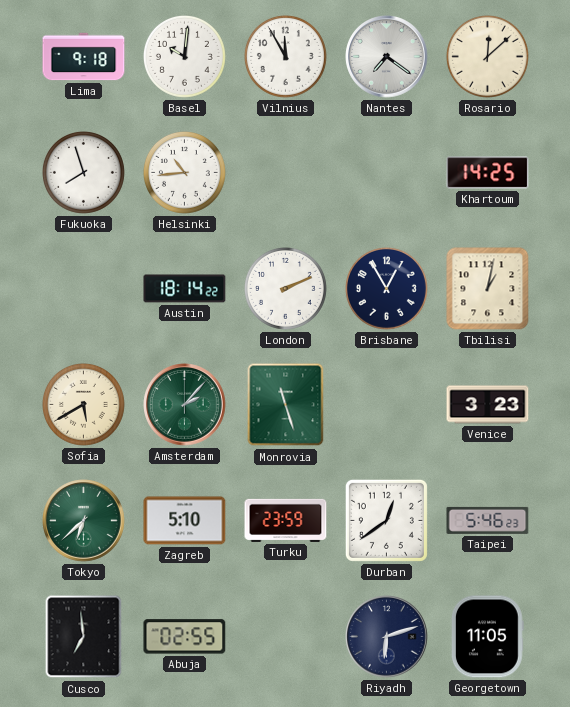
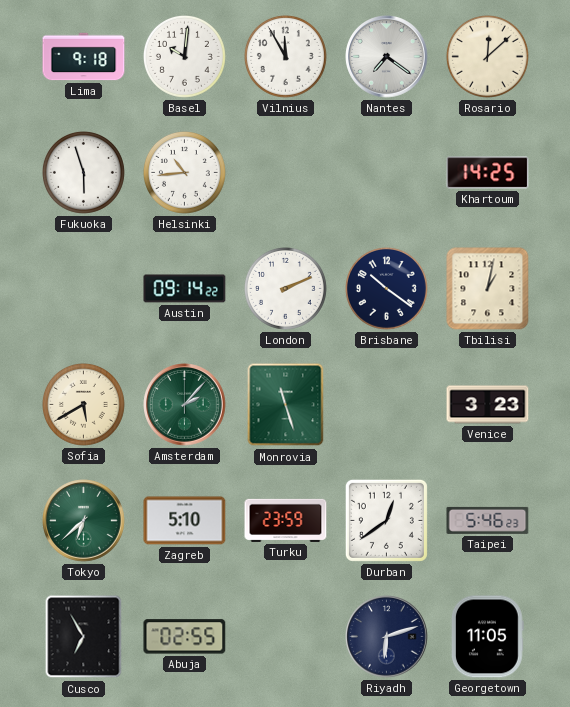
Fukuoka: 7:57 -> 5:57
Austin: 18:14 -> 09:14
Brisbane: 12:55 -> 10:21
Cusco: 6:59 -> 6:55
